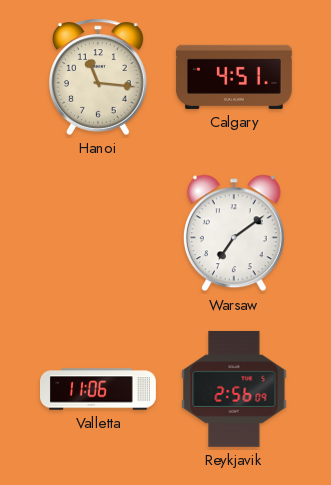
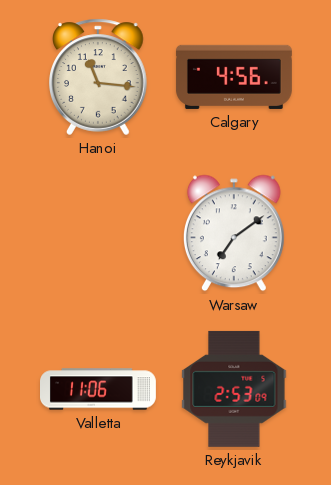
Calgary: 4:51 -> 4:56
Reykjavik: 2:56 -> 2:53
